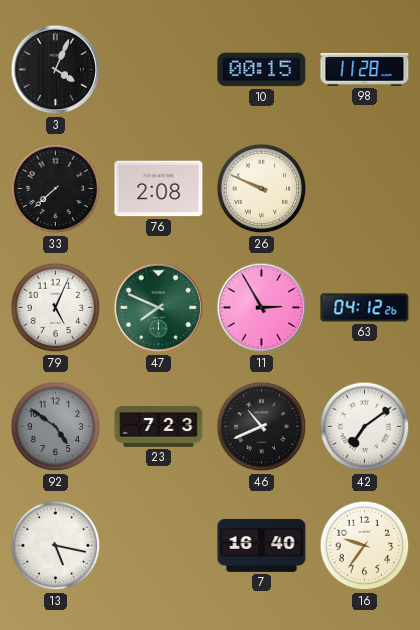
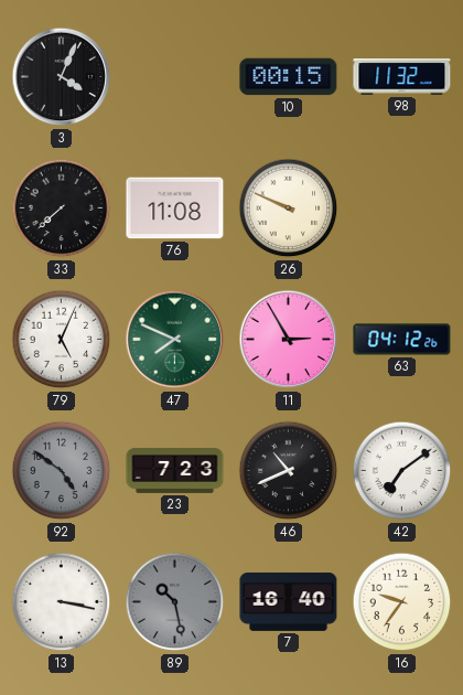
98: 11:28 -> 11:32
76: 2:08 -> 11:08
13: 5:17 -> 3:17
89: none -> 10:28
